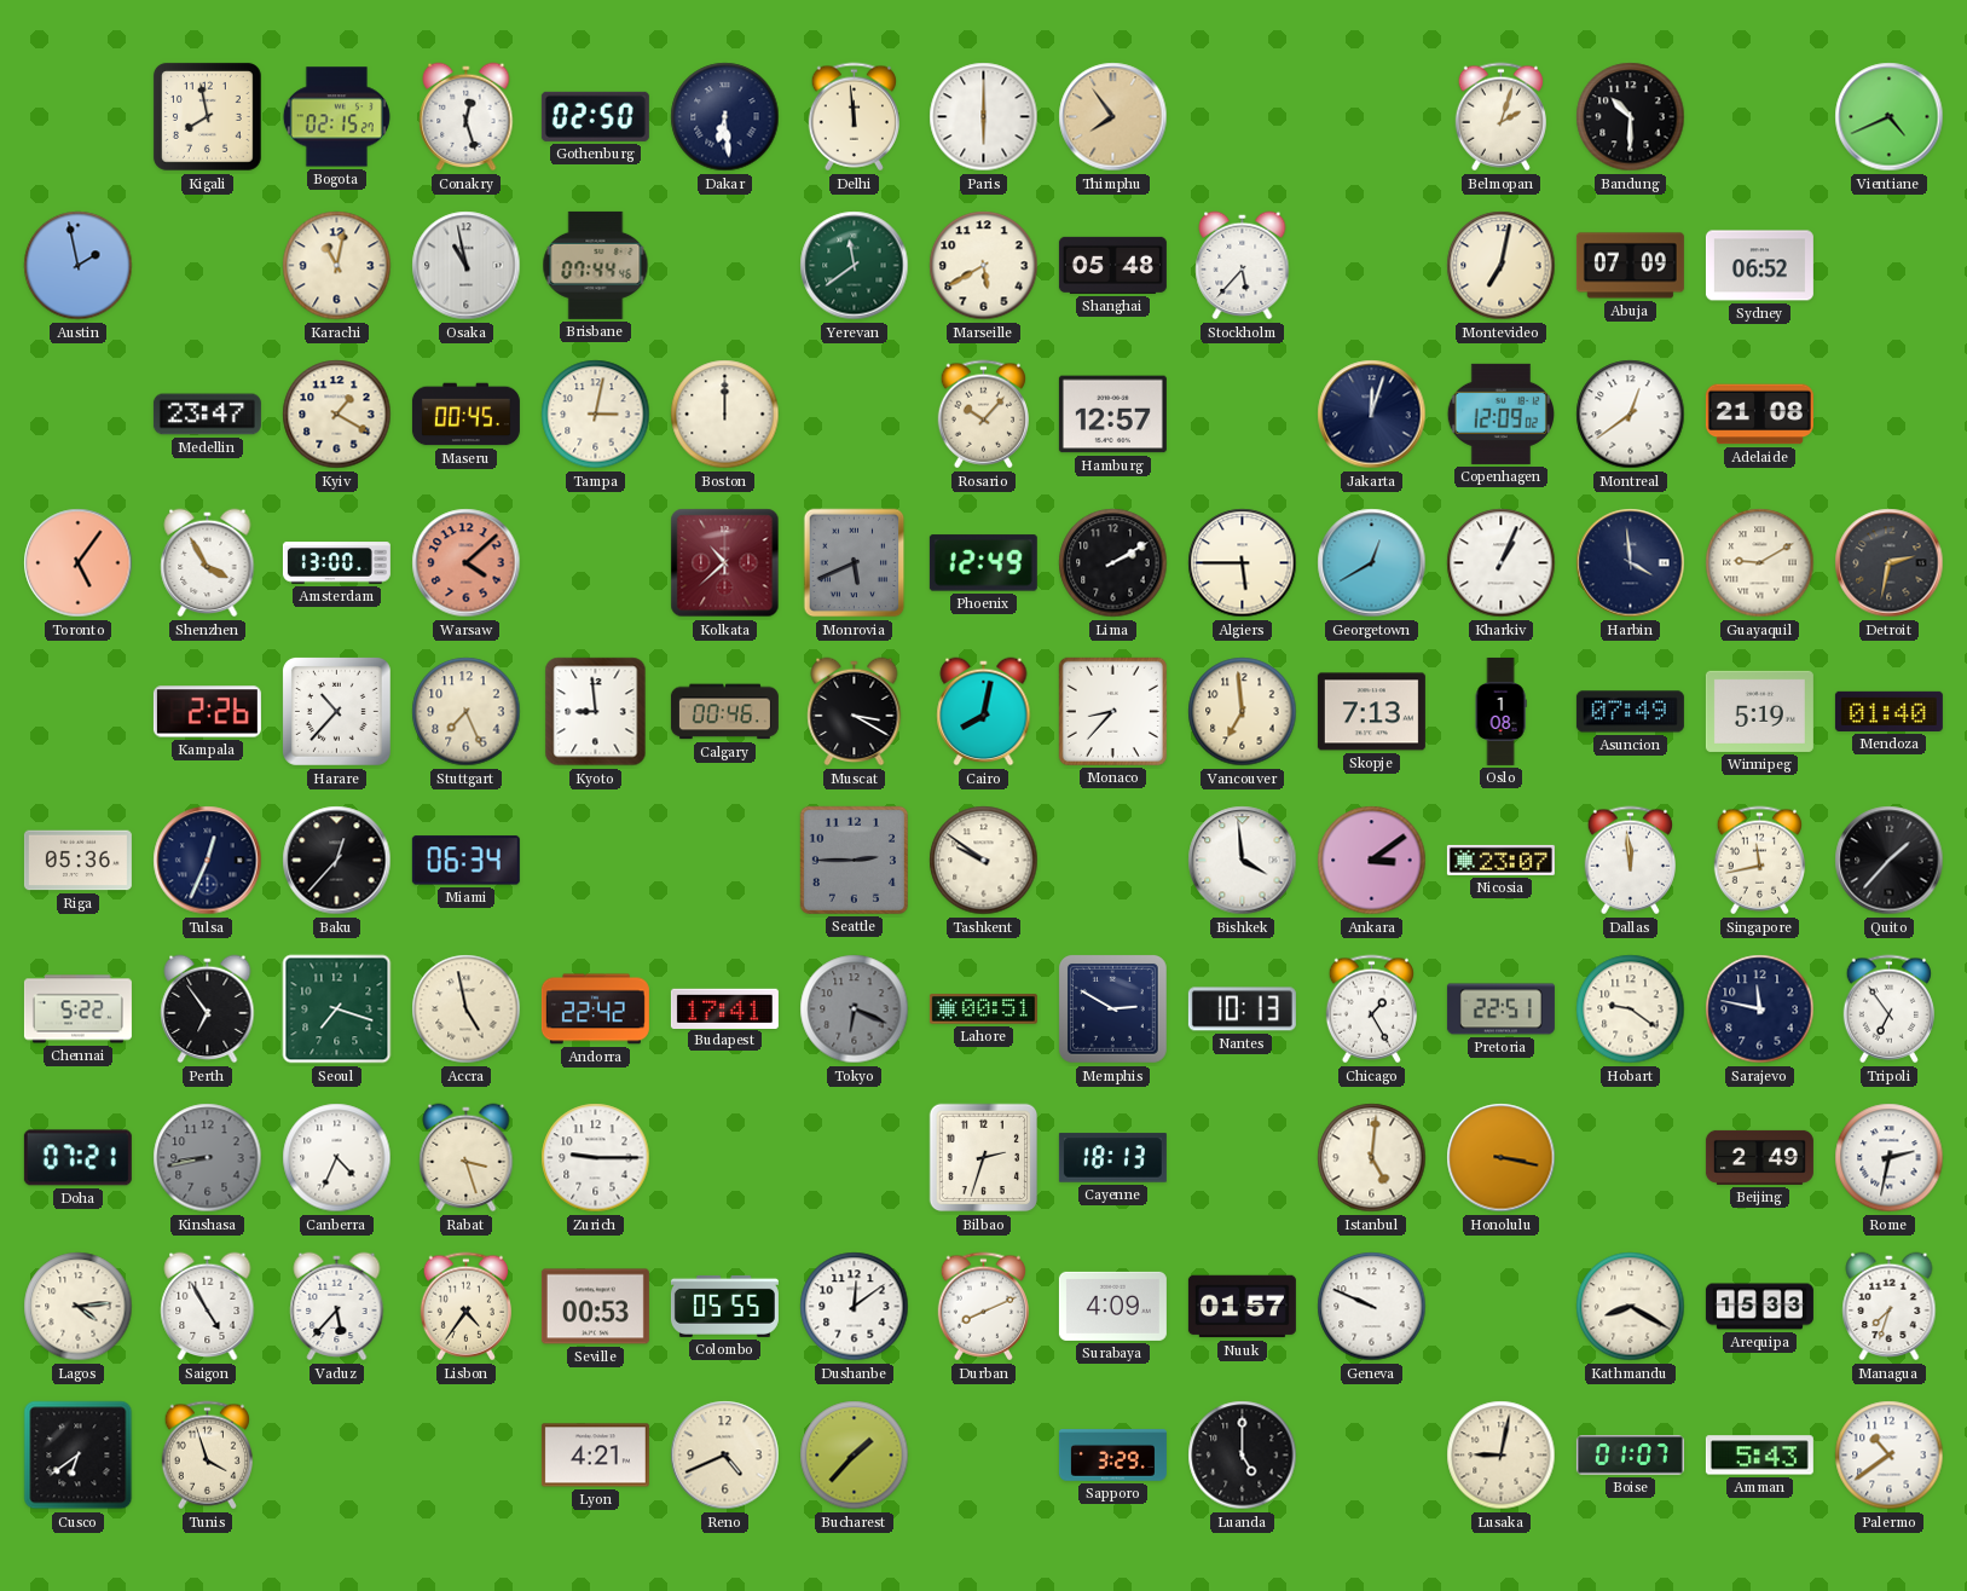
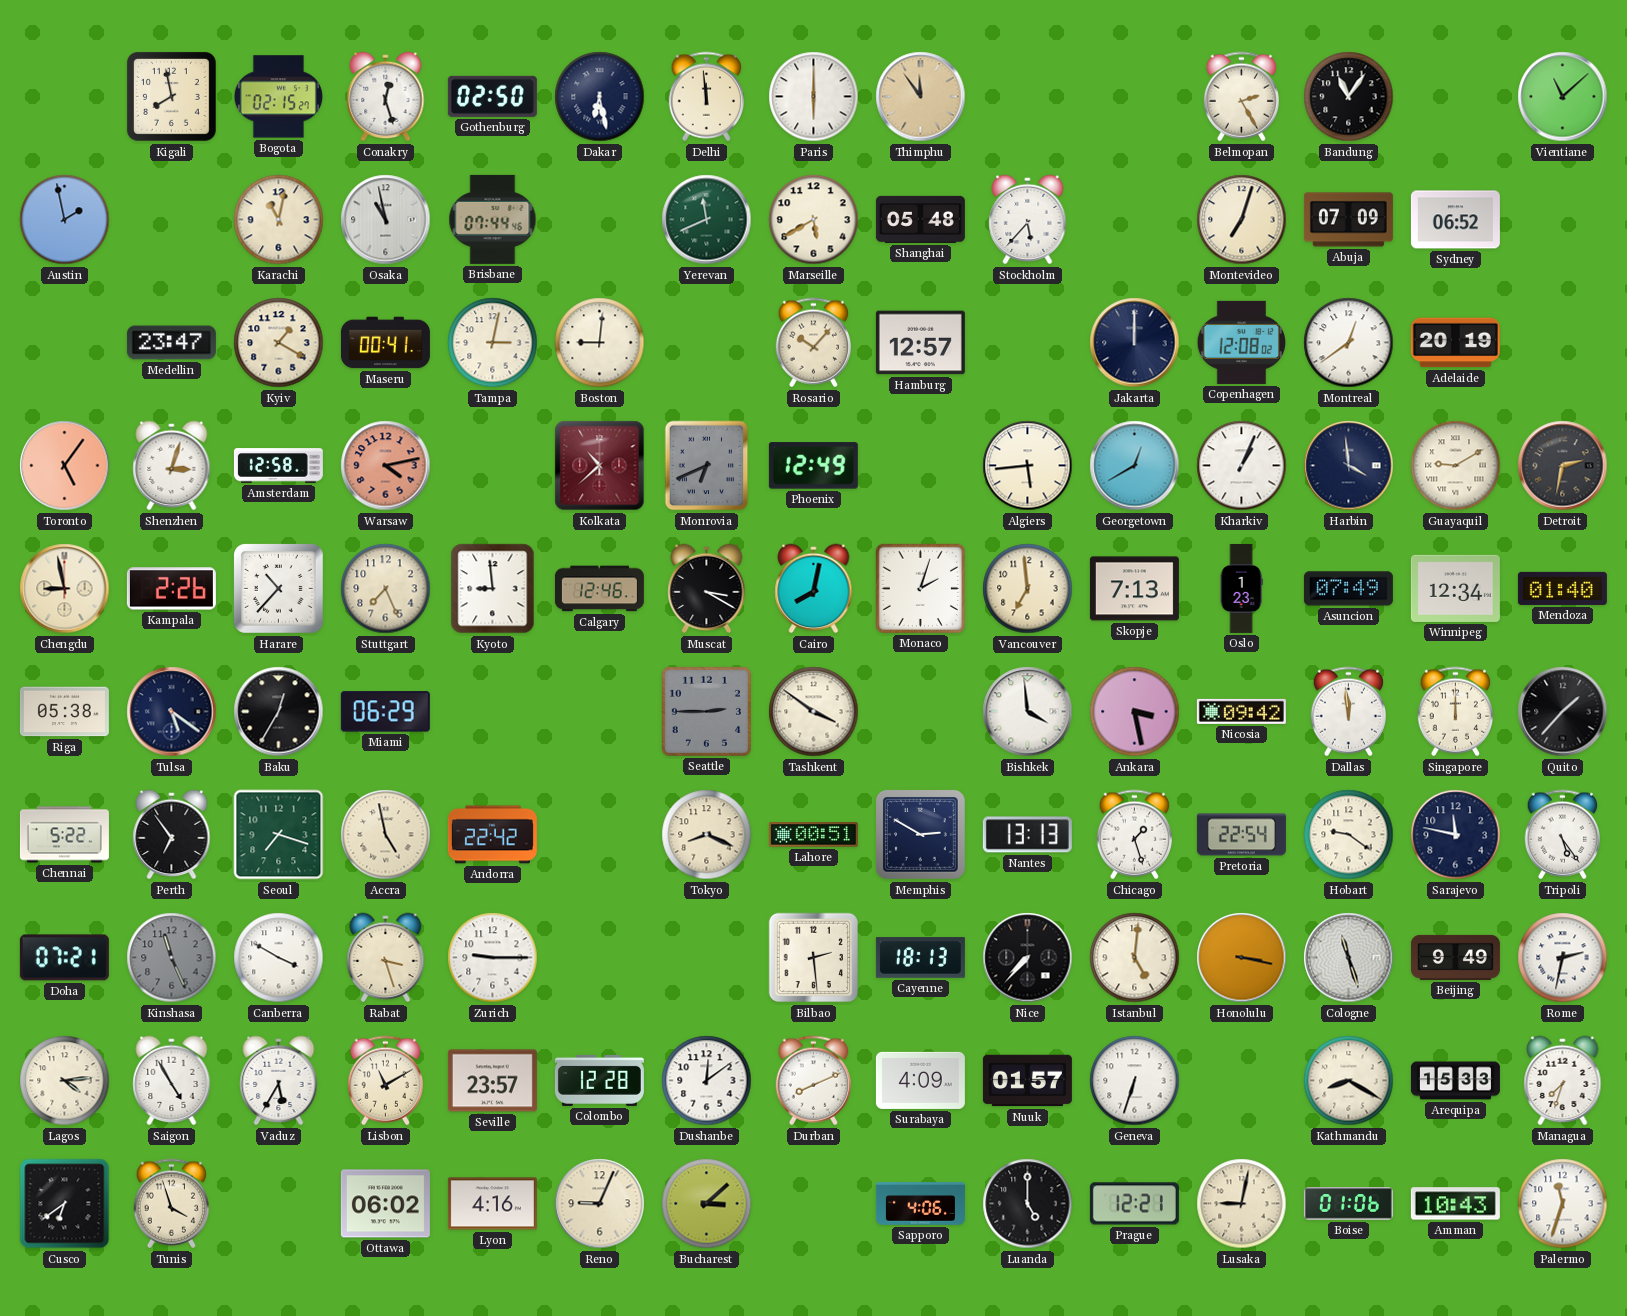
Dakar: 6:29 -> 6:28
Thimphu: 7:54 -> 11:54
Belmopan: 2:03 -> 2:25
Bandung: 10:30 -> 11:06
Vientiane: 4:41 -> 11:08
Yerevan: 11:39 -> 11:41
Montevideo: 7:02 -> 7:03
Maseru: 00:45 -> 00:41
Boston: 12:00 -> 9:01
Jakarta: 12:03 -> 12:00
Copenhagen: 12:09 -> 12:08
Adelaide: 21:08 -> 20:19
Shenzhen: 3:55 -> 3:03
Amsterdam: 13:00 -> 12:58
Warsaw: 4:08 -> 4:13
Monrovia: 5:41 -> 6:41
Lima: 2:10 -> none
Algiers: 5:45 -> 5:44
Chengdu: none -> 8:58
Calgary: 00:46 -> 12:46
Monaco: 8:37 -> 2:03
Oslo: 1:08 -> 1:23
Winnipeg: 5:19 -> 12:34
Riga: 05:36 -> 05:38
Tulsa: 12:34 -> 5:21
Baku: 12:37 -> 12:35
Miami: 06:34 -> 06:29
Tashkent: 9:51 -> 3:51
Ankara: 3:09 -> 3:28
Nicosia: 23:07 -> 09:42
Singapore: 11:43 -> 12:00
Budapest: 17:41 -> none
Tokyo: 6:19 -> 8:19
Tokyo dial: grey -> cream
Nantes: 10:13 -> 13:13
Chicago: 1:25 -> 1:27
Pretoria: 22:51 -> 22:54
Tripoli: 6:54 -> 5:24
Kinshasa: 8:43 -> 11:26
Canberra: 4:34 -> 3:50
Bilbao: 2:33 -> 2:29
Nice: none -> 7:37
Cologne: none -> 11:27
Beijing: 2:49 -> 9:49
Vaduz: 5:37 -> 5:35
Lisbon: 4:36 -> 11:10
Seville: 00:53 -> 23:57
Colombo: 05:55 -> 12:28
Geneva: 9:49 -> 6:33
Ottawa: none -> 06:02
Lyon: 4:21 -> 4:16
Reno: 4:41 -> 9:04
Bucharest: 1:37 -> 3:08
Sapporo: 3:29 -> 4:06
Prague: none -> 12:21
Boise: 01:07 -> 01:06
Amman: 5:43 -> 10:43
Palermo: 10:39 -> 11:33
